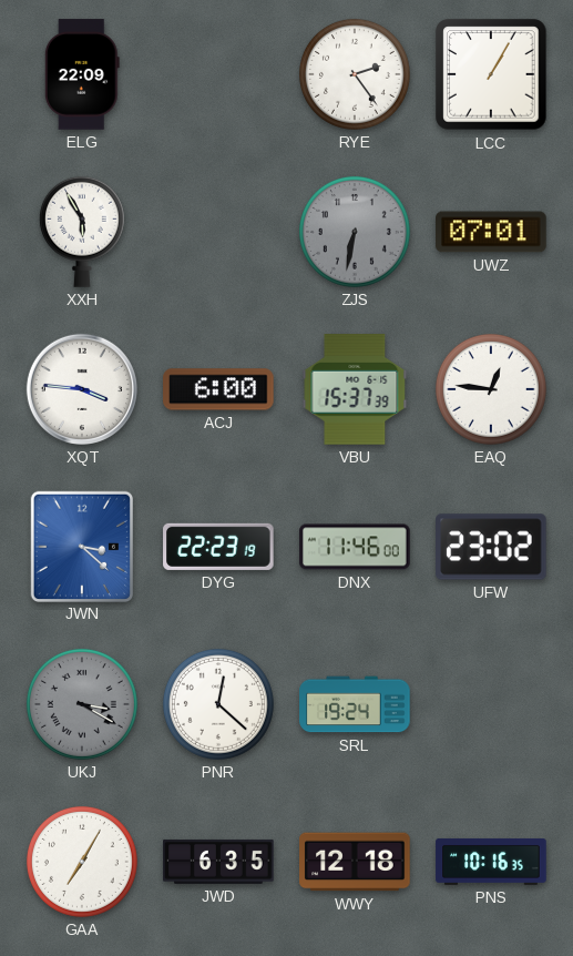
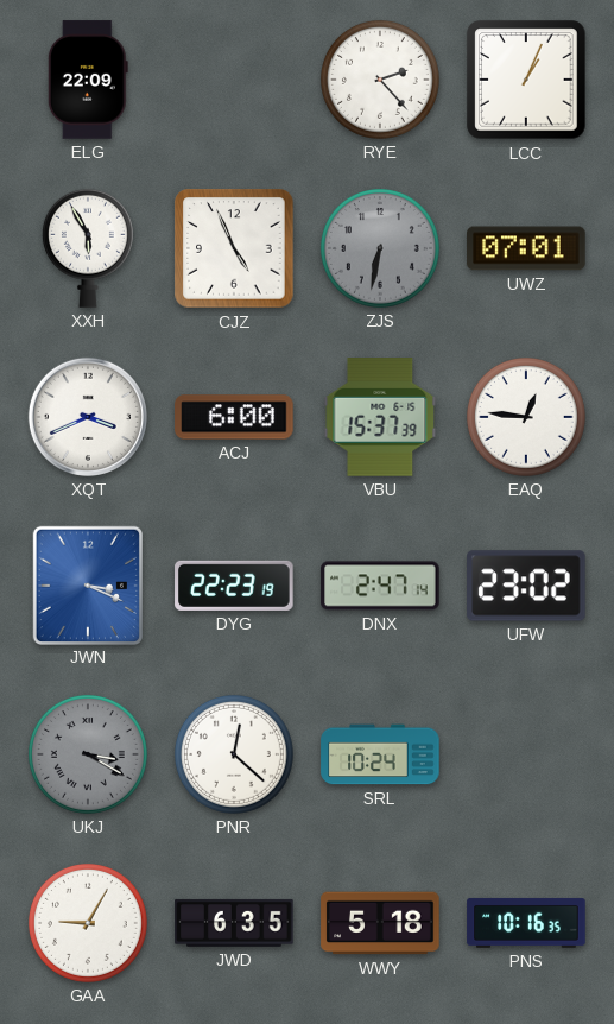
RYE: 2:24 -> 2:23
LCC: 1:05 -> 1:04
CJZ: none -> 4:56
XQT: 3:46 -> 3:41
JWN: 3:22 -> 3:19
DNX: 11:46 -> 2:47
SRL: 19:24 -> 10:24
GAA: 7:05 -> 9:05
WWY: 12:18 -> 5:18
